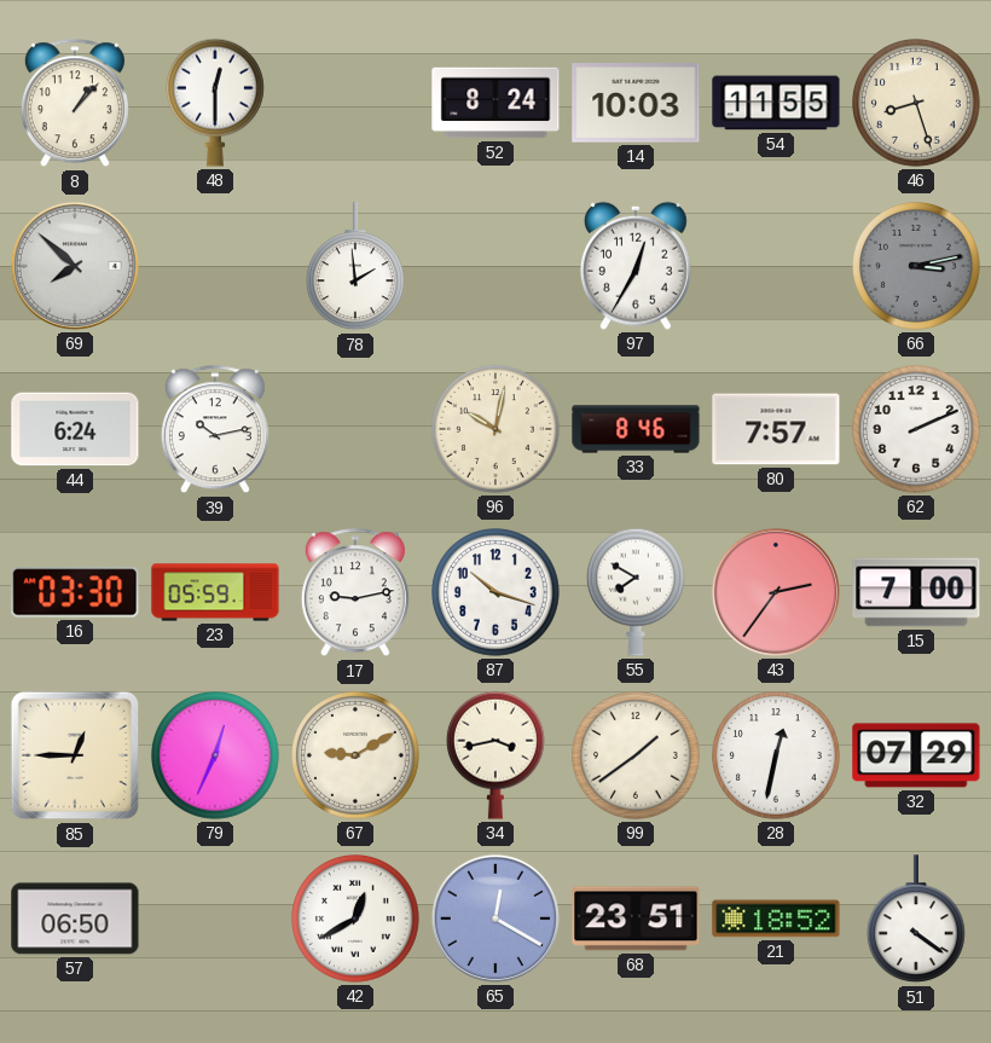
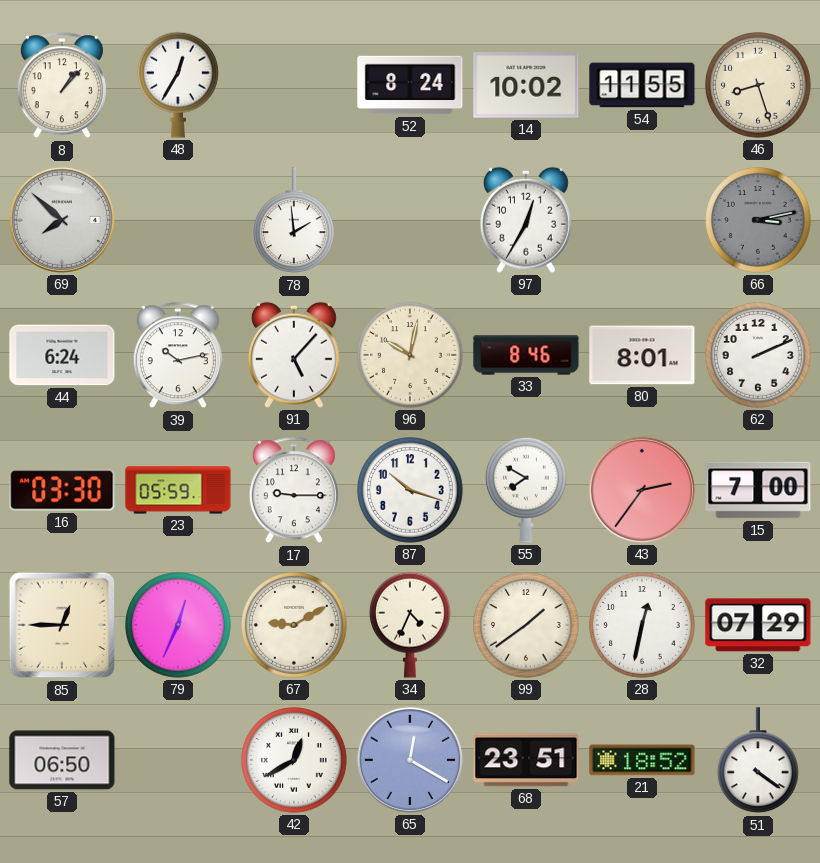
48: 12:30 -> 12:35
14: 10:03 -> 10:02
91: none -> 5:07
80: 7:57 -> 8:01
17: 9:13 -> 9:15
34: 3:43 -> 4:34
